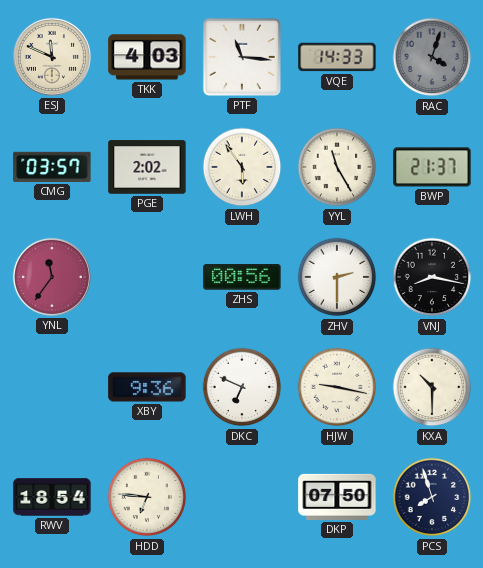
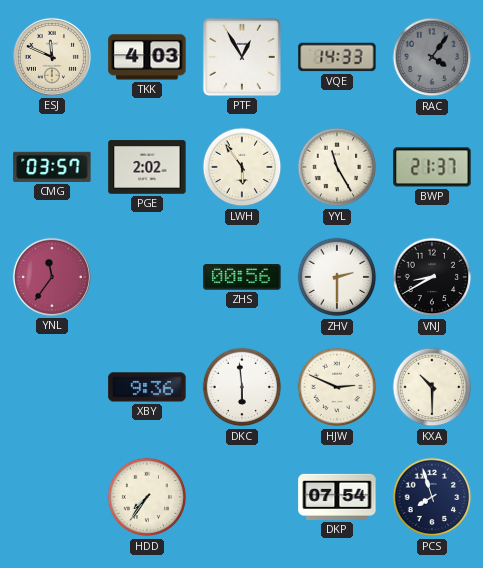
PTF: 11:16 -> 12:55
RAC: 4:03 -> 4:06
VNJ: 8:17 -> 8:40
DKC: 6:49 -> 5:59
HJW: 9:17 -> 2:49
RWV: 18:54 -> none
HDD: 6:46 -> 7:36
DKP: 07:50 -> 07:54
